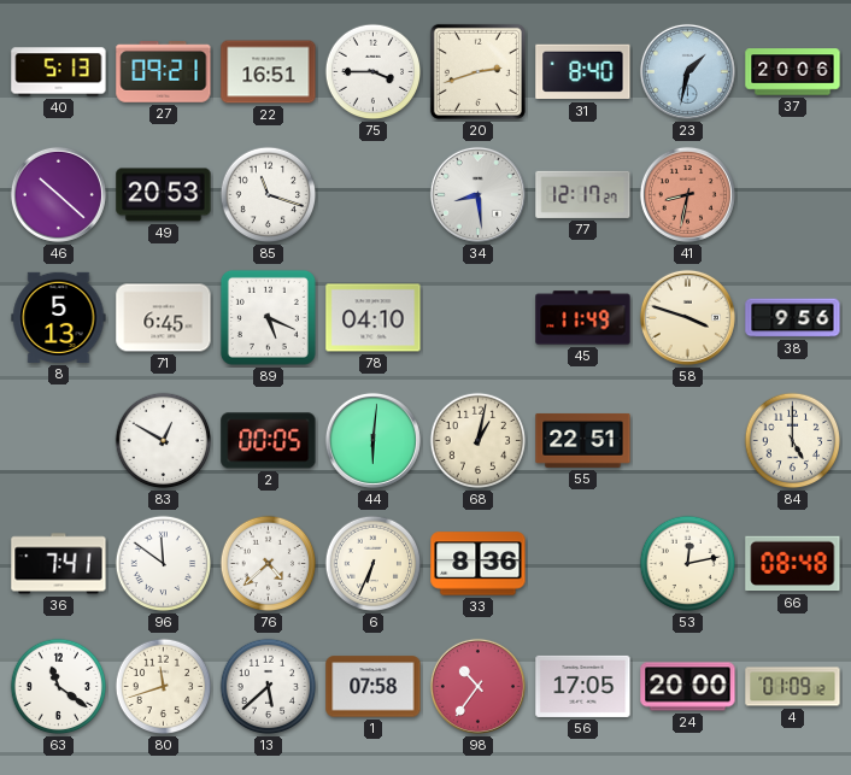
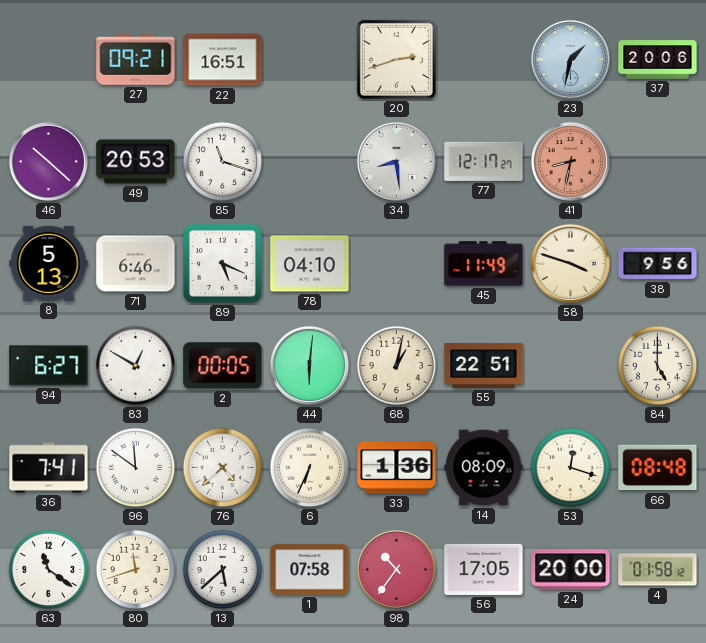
40: 5:13 -> none
75: 3:45 -> none
31: 8:40 -> none
71: 6:45 -> 6:46
94: none -> 6:27
33: 8:36 -> 1:36
14: none -> 08:09
53: 12:13 -> 12:18
4: 01:09 -> 01:58
